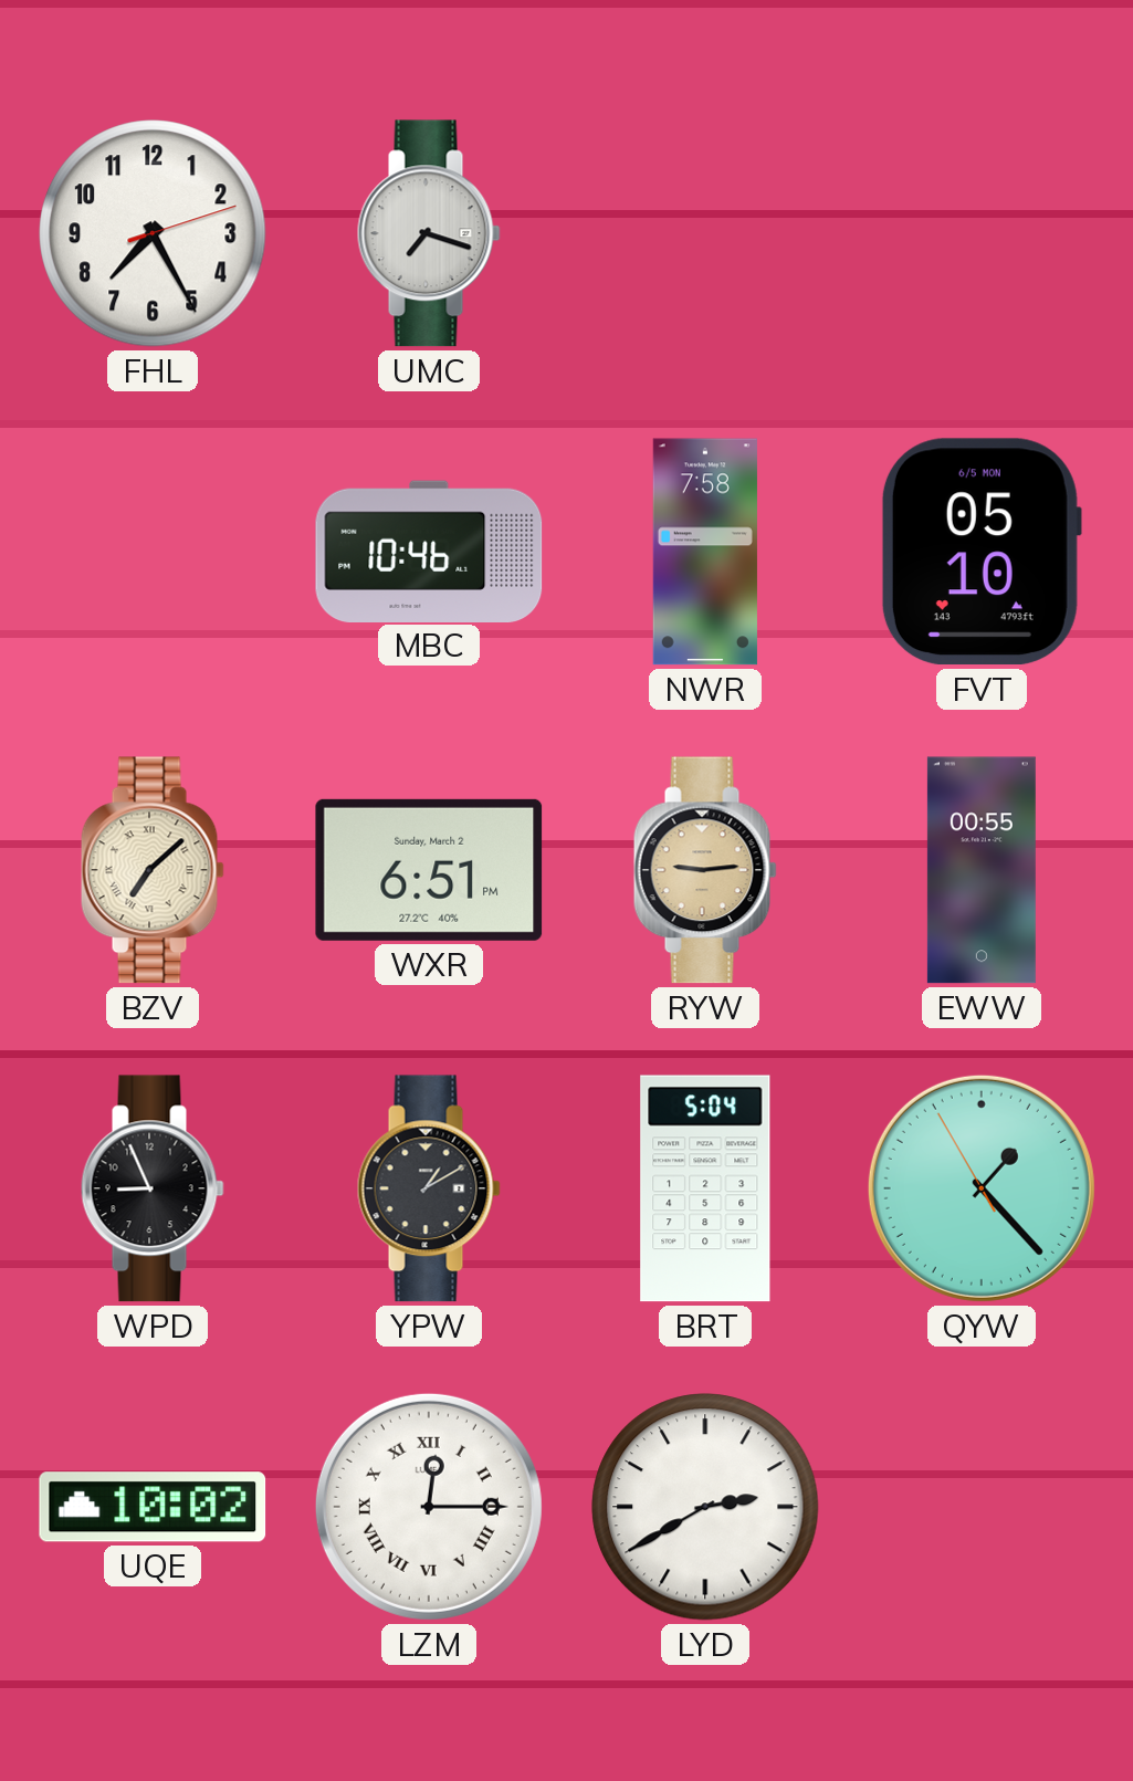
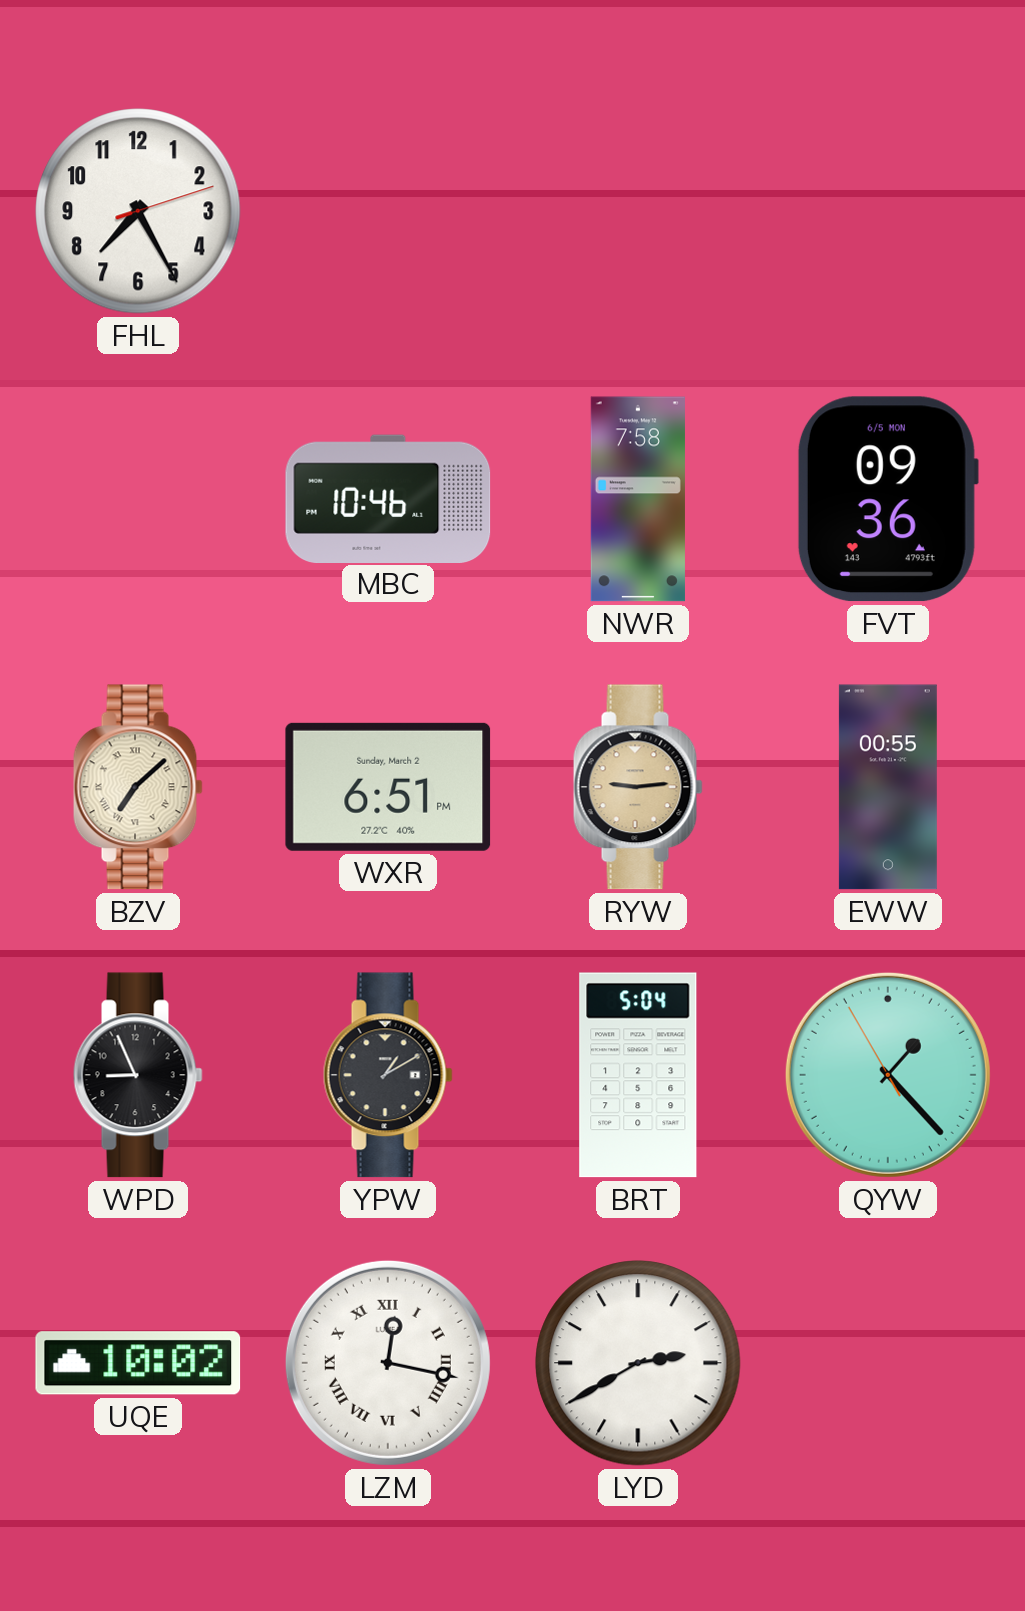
UMC: 7:18 -> none
FVT: 05:10 -> 09:36
LZM: 12:15 -> 12:17
